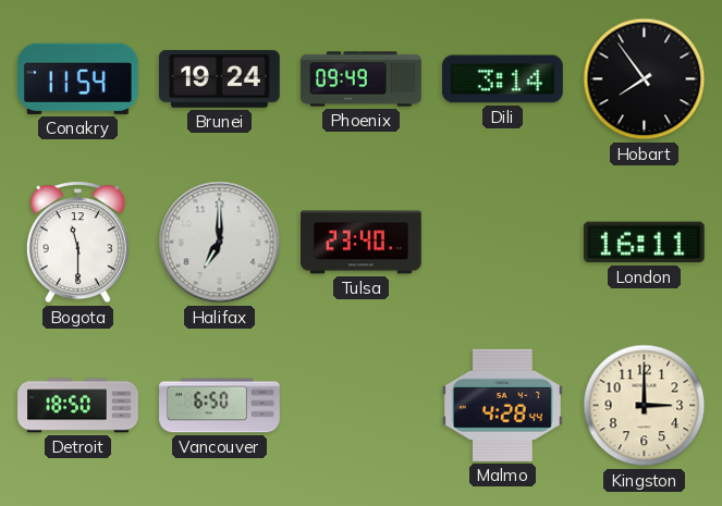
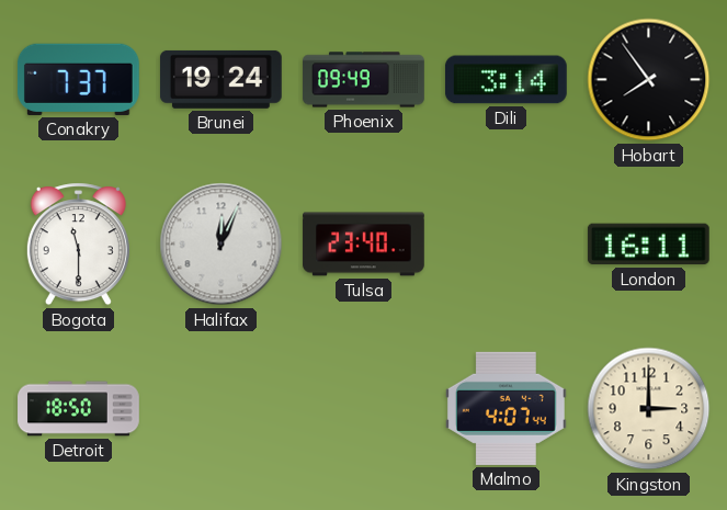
Conakry: 11:54 -> 7:37
Halifax: 7:00 -> 12:04
Vancouver: 6:50 -> none
Malmo: 4:28 -> 4:07
